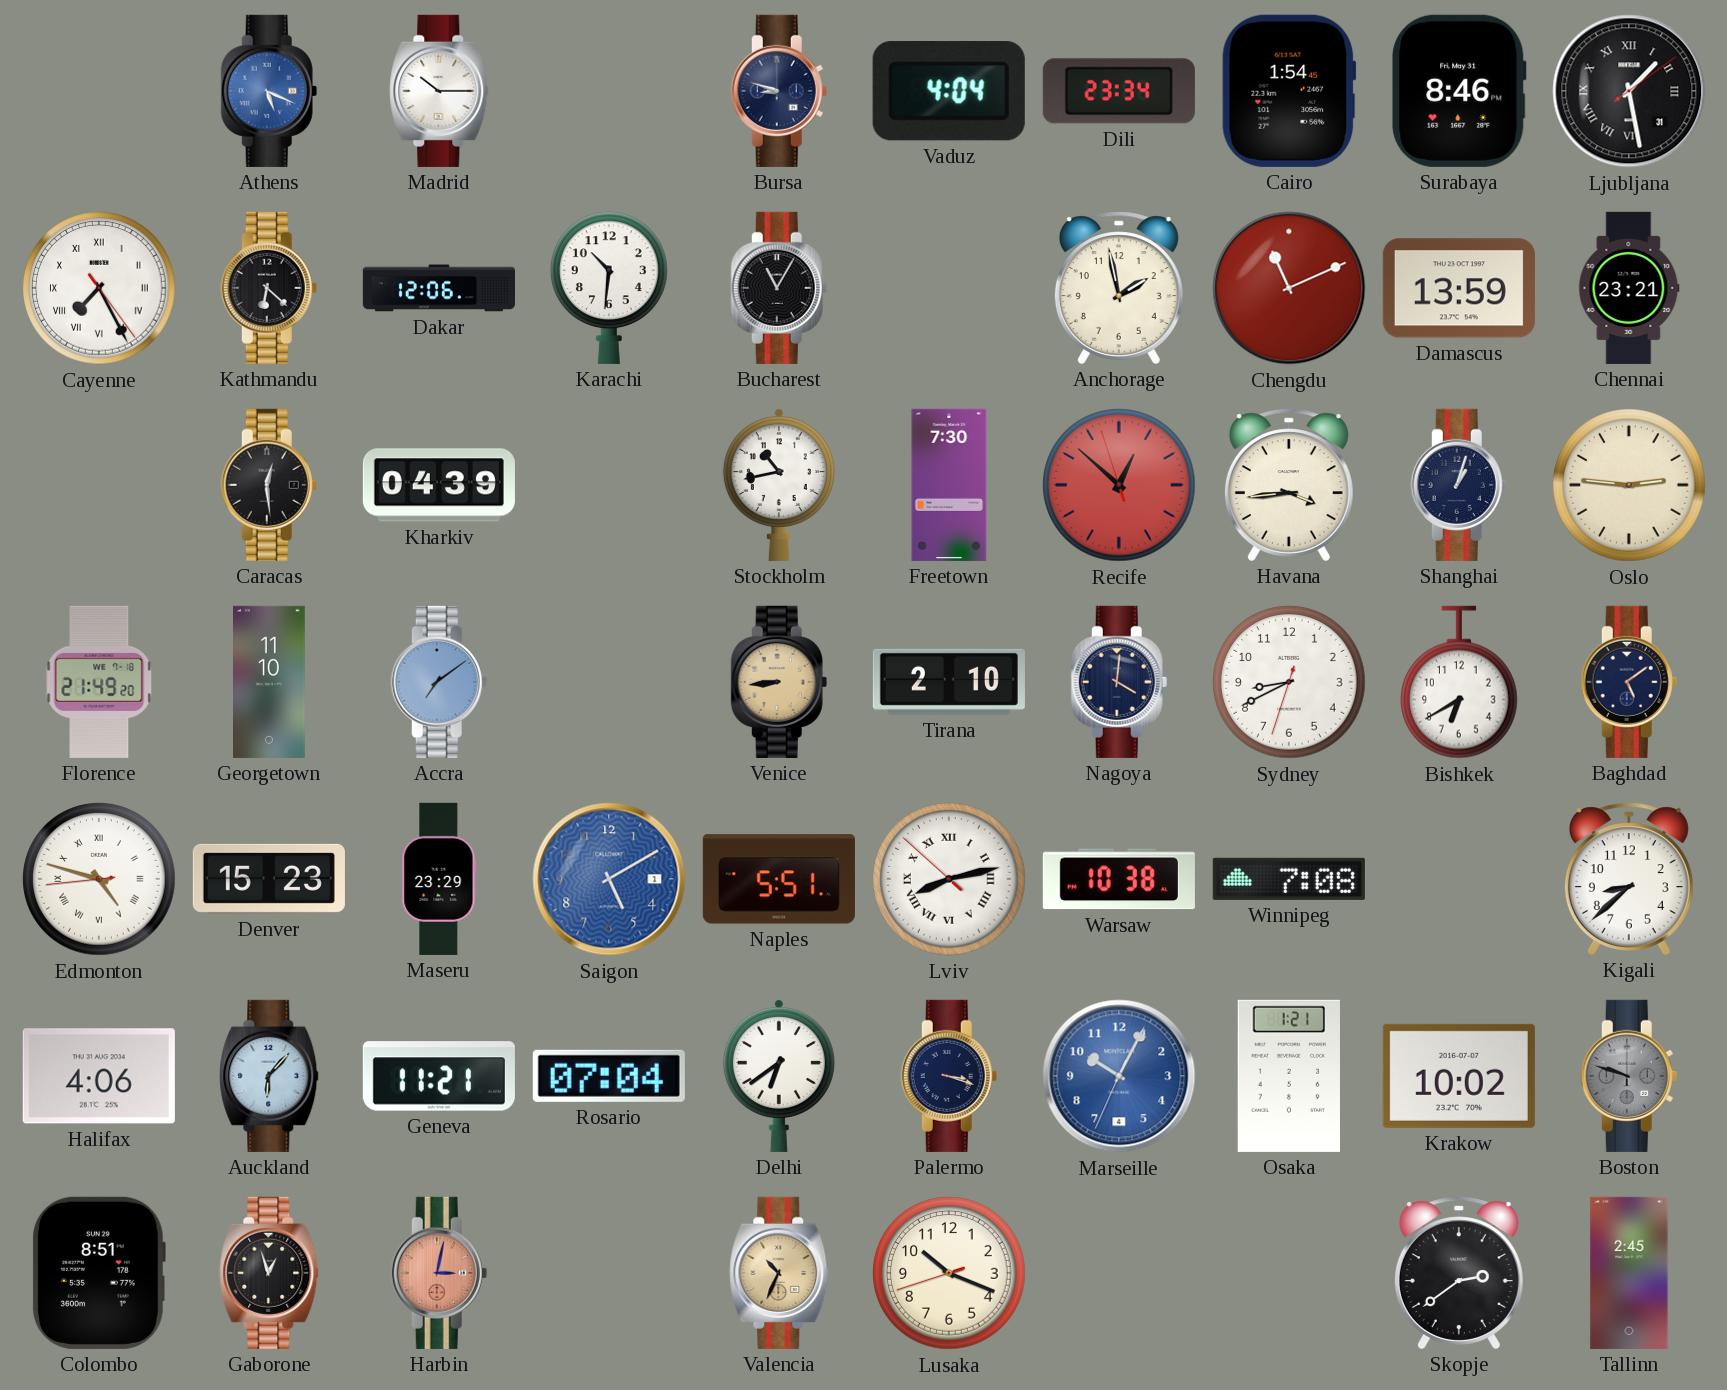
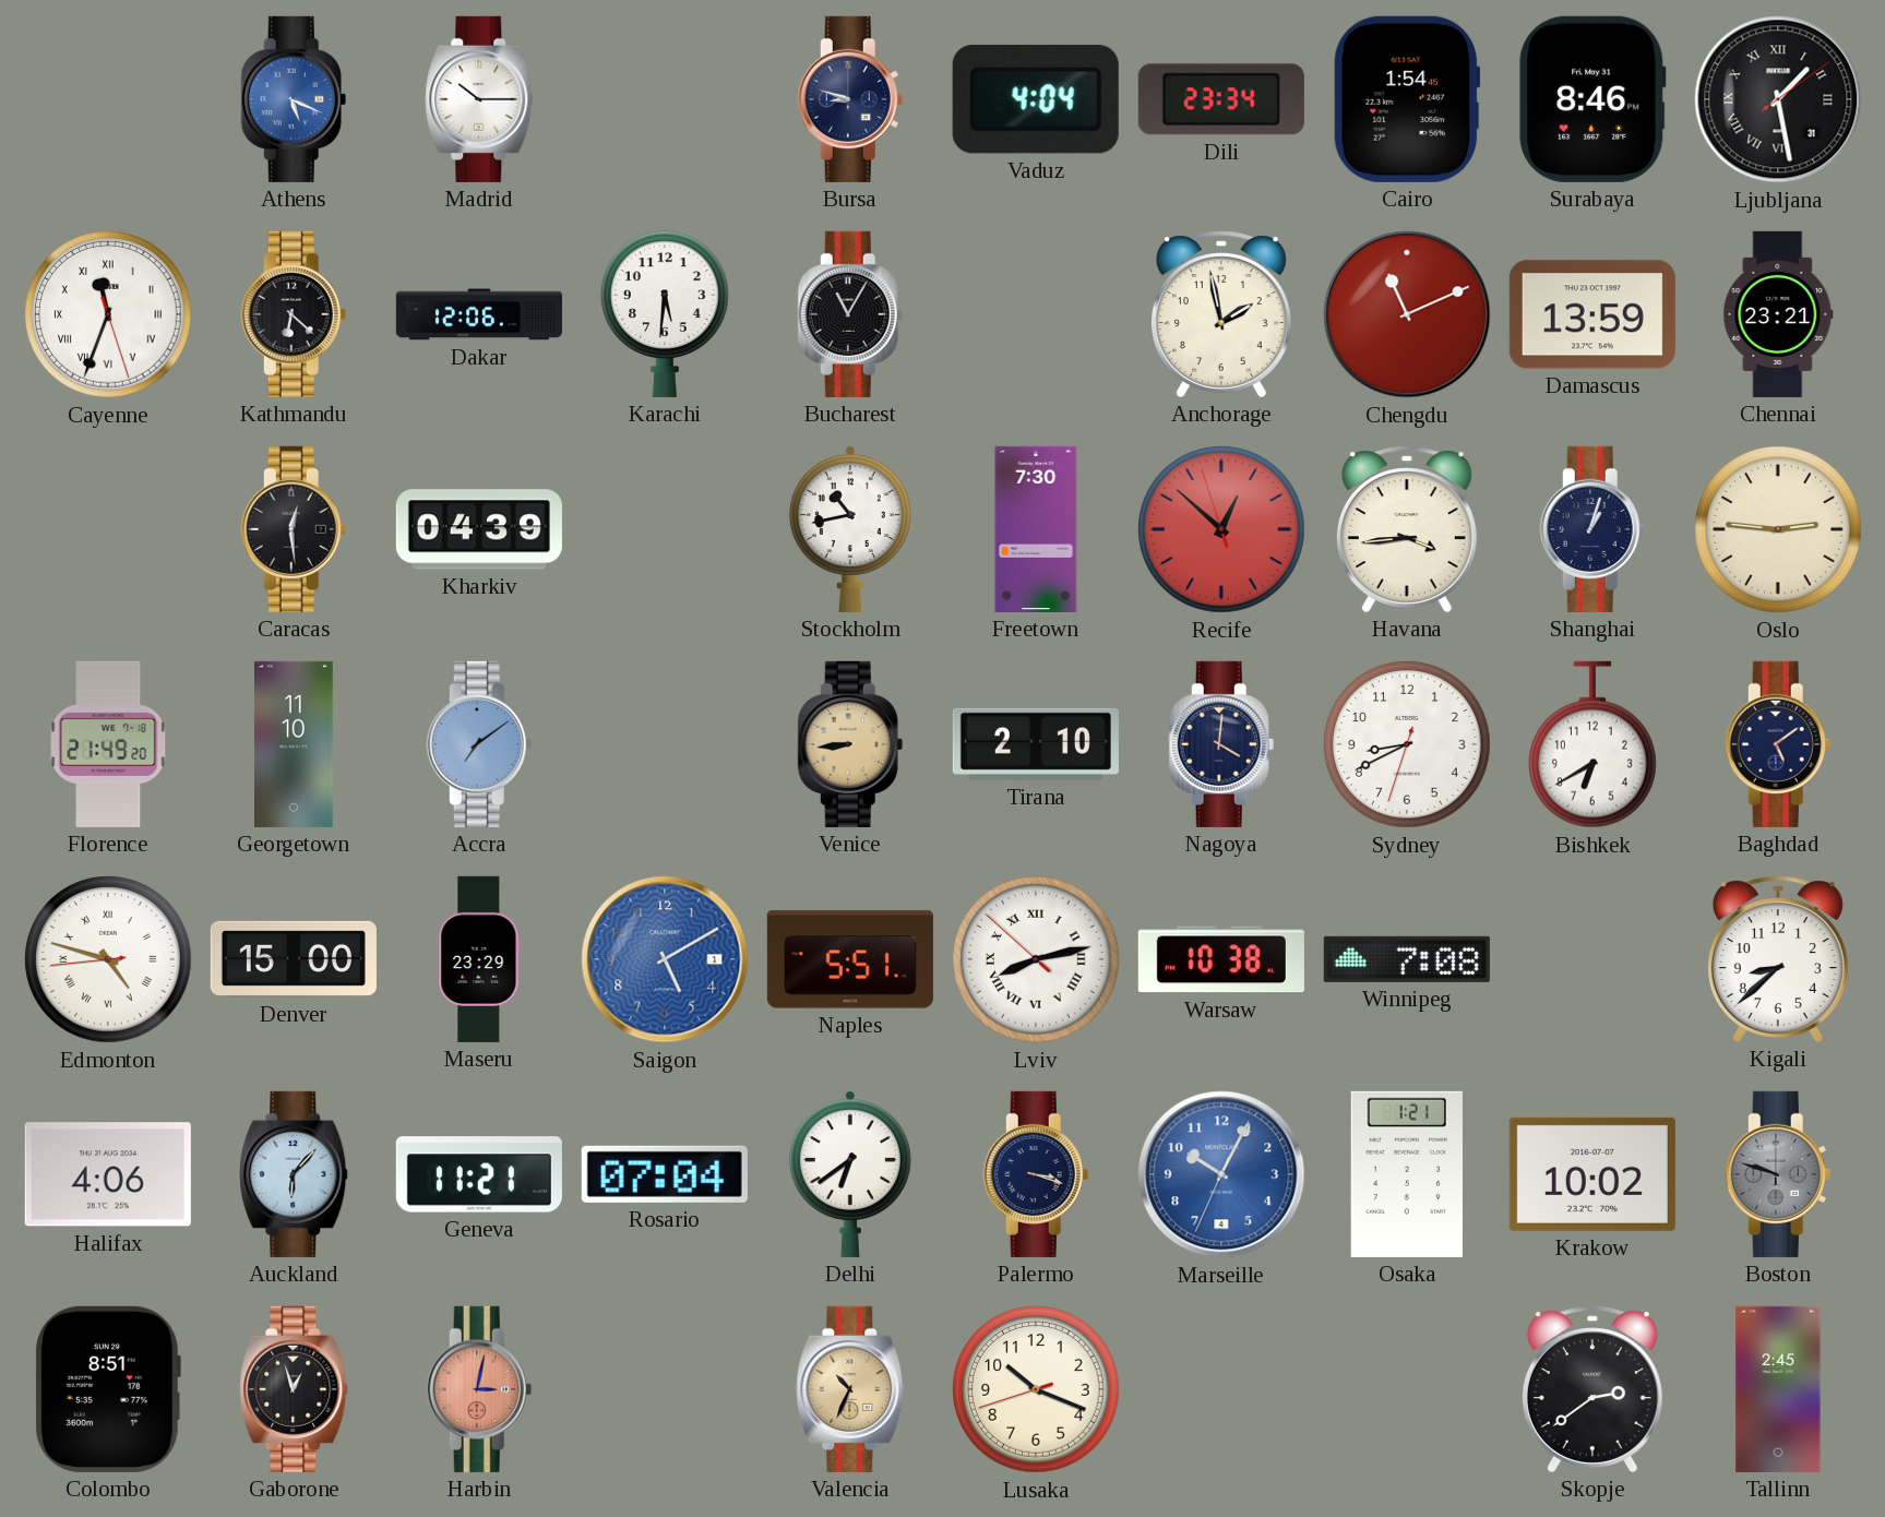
Cayenne: 7:25 -> 11:33
Karachi: 10:31 -> 5:31
Denver: 15:23 -> 15:00
